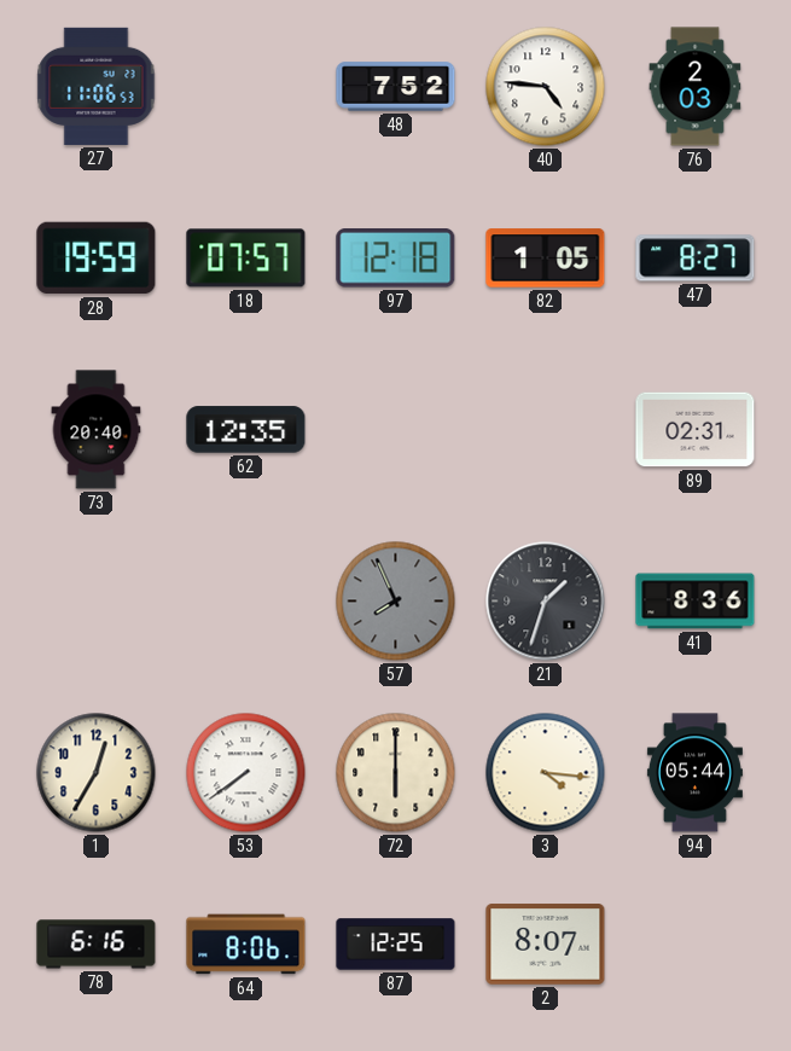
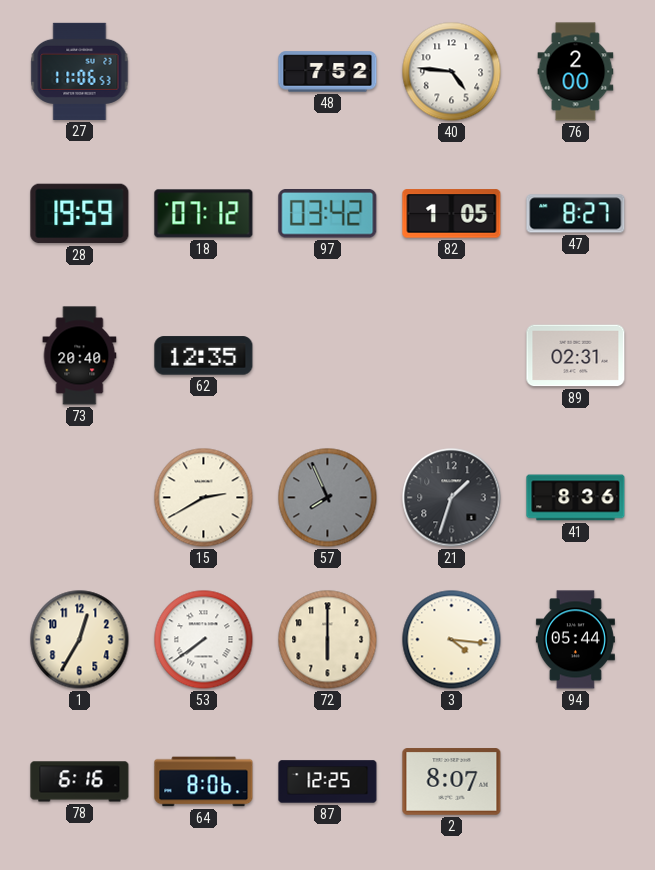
76: 2:03 -> 2:00
18: 07:57 -> 07:12
97: 12:18 -> 03:42
15: none -> 2:40
